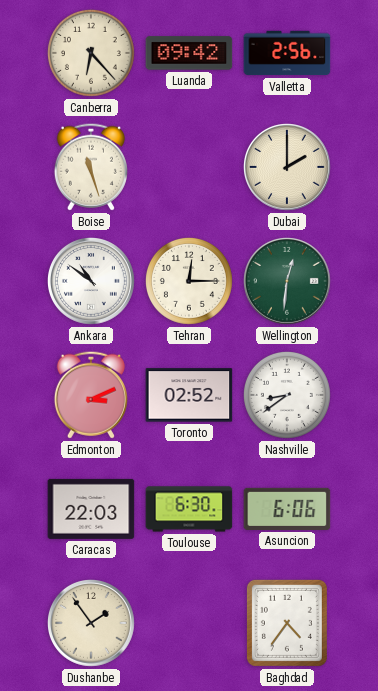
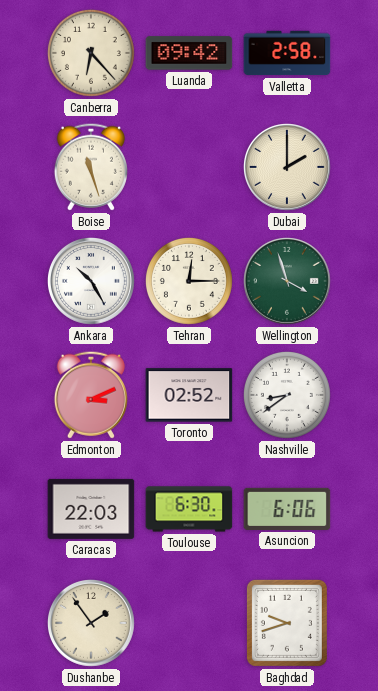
Valletta: 2:56 -> 2:58
Ankara: 10:51 -> 10:25
Wellington: 12:31 -> 3:57
Baghdad: 4:36 -> 9:42
